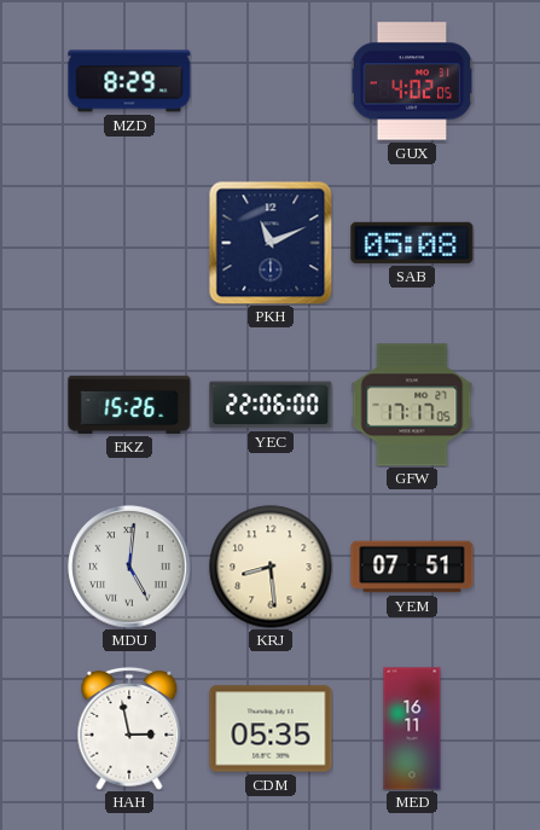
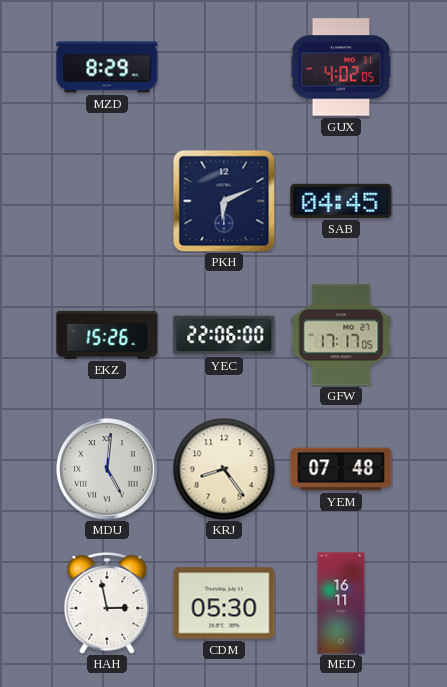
PKH: 11:11 -> 6:11
SAB: 05:08 -> 04:45
KRJ: 8:29 -> 8:24
YEM: 07:51 -> 07:48
CDM: 05:35 -> 05:30
